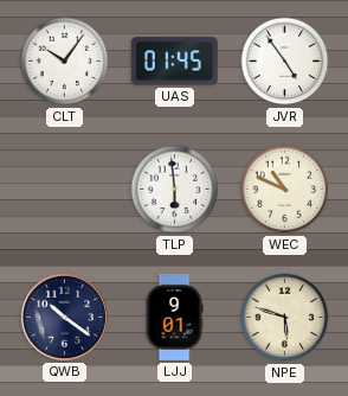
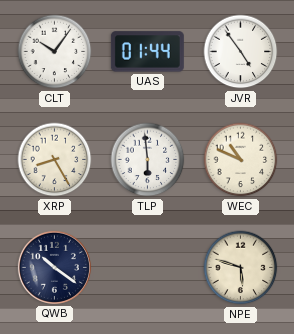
UAS: 01:45 -> 01:44
XRP: none -> 8:25
LJJ: 9:01 -> none
